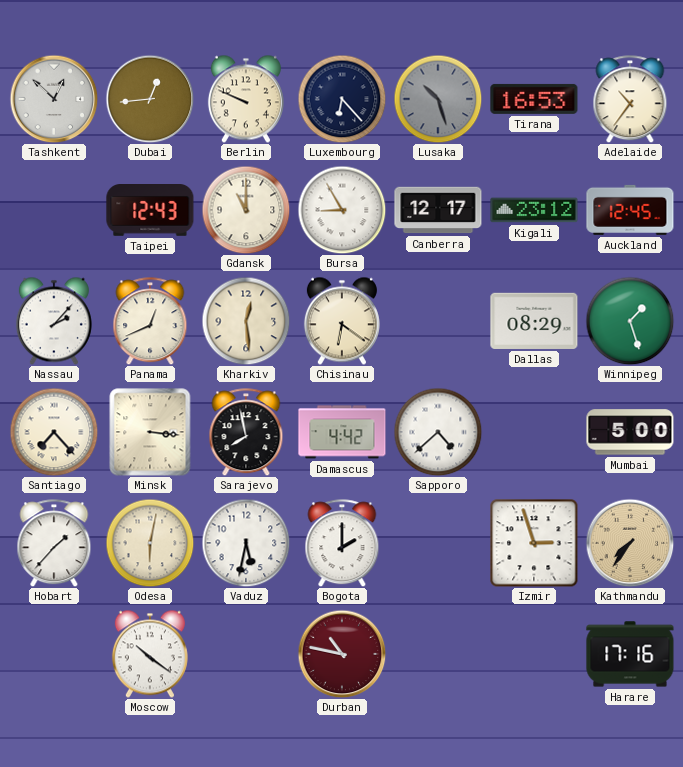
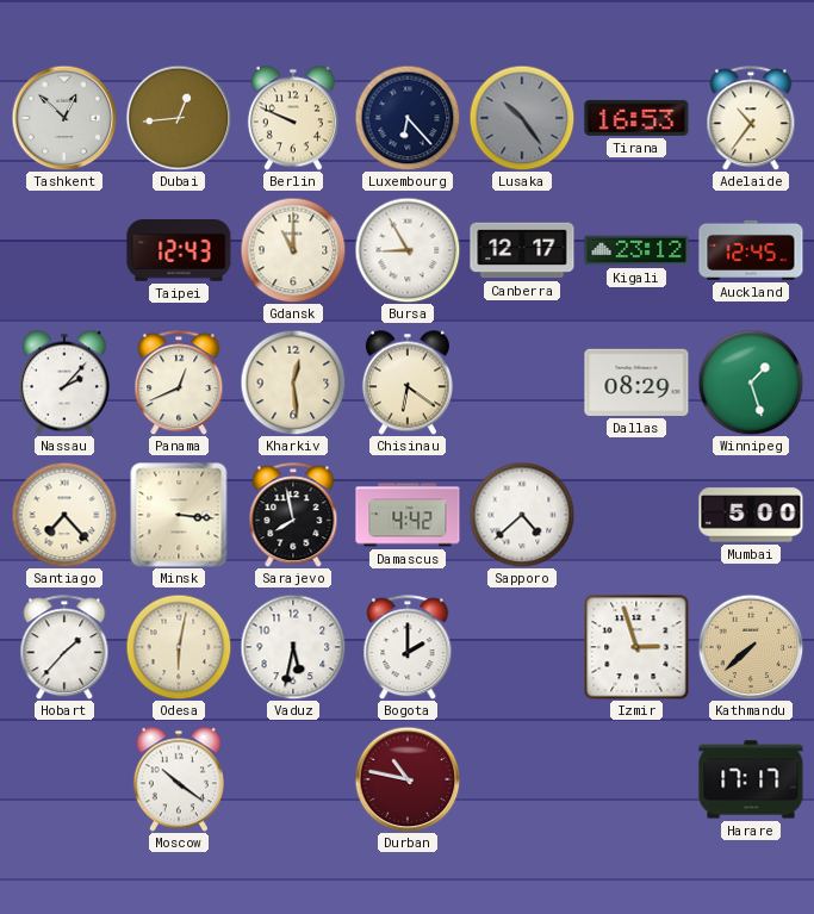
Lusaka: 10:27 -> 10:24
Kathmandu: 7:36 -> 7:38
Harare: 17:16 -> 17:17
